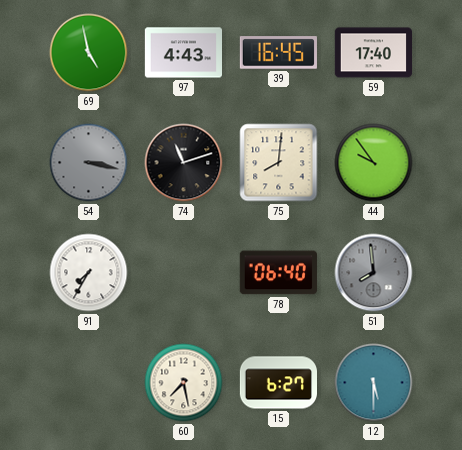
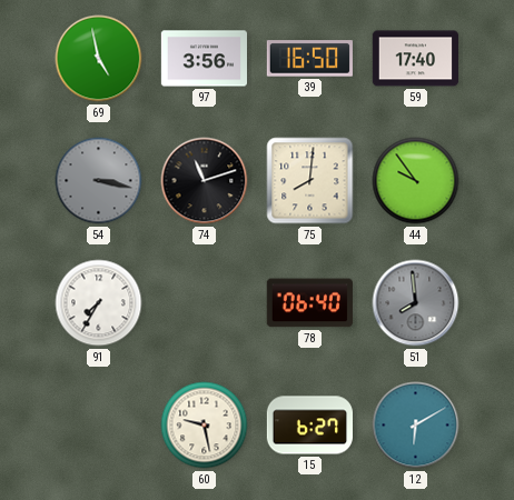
97: 4:43 -> 3:56
39: 16:45 -> 16:50
60: 7:28 -> 9:28
12: 5:30 -> 6:10
